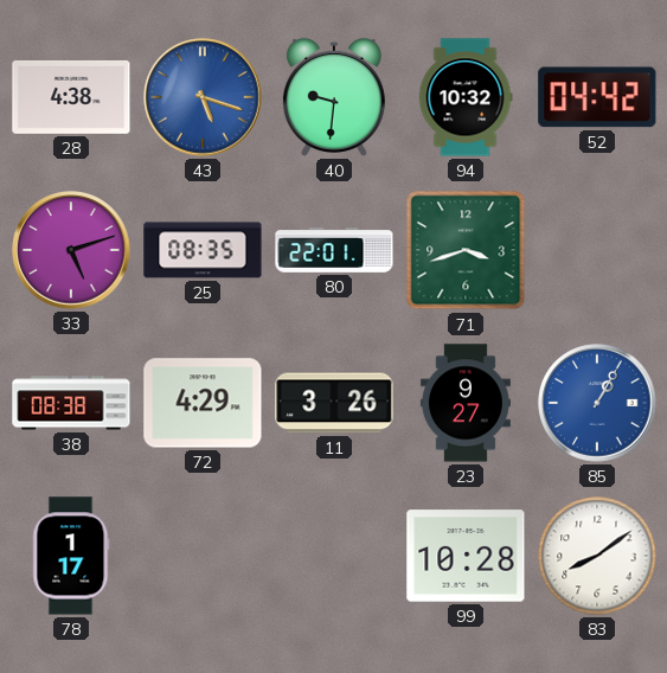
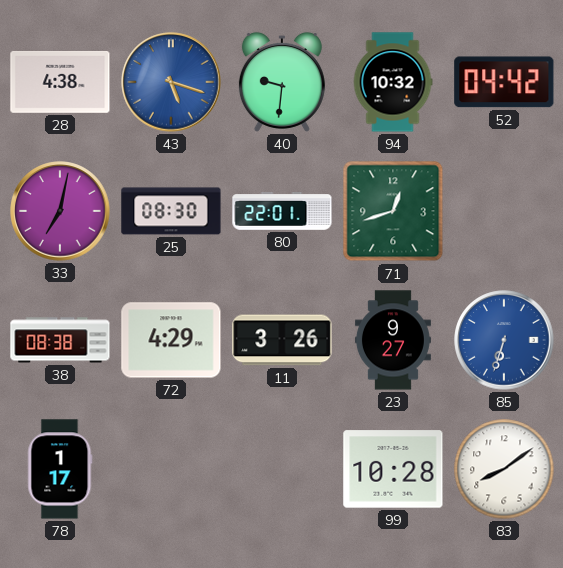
33: 5:12 -> 7:02
25: 08:35 -> 08:30
71: 3:42 -> 12:42
85: 1:05 -> 6:33
